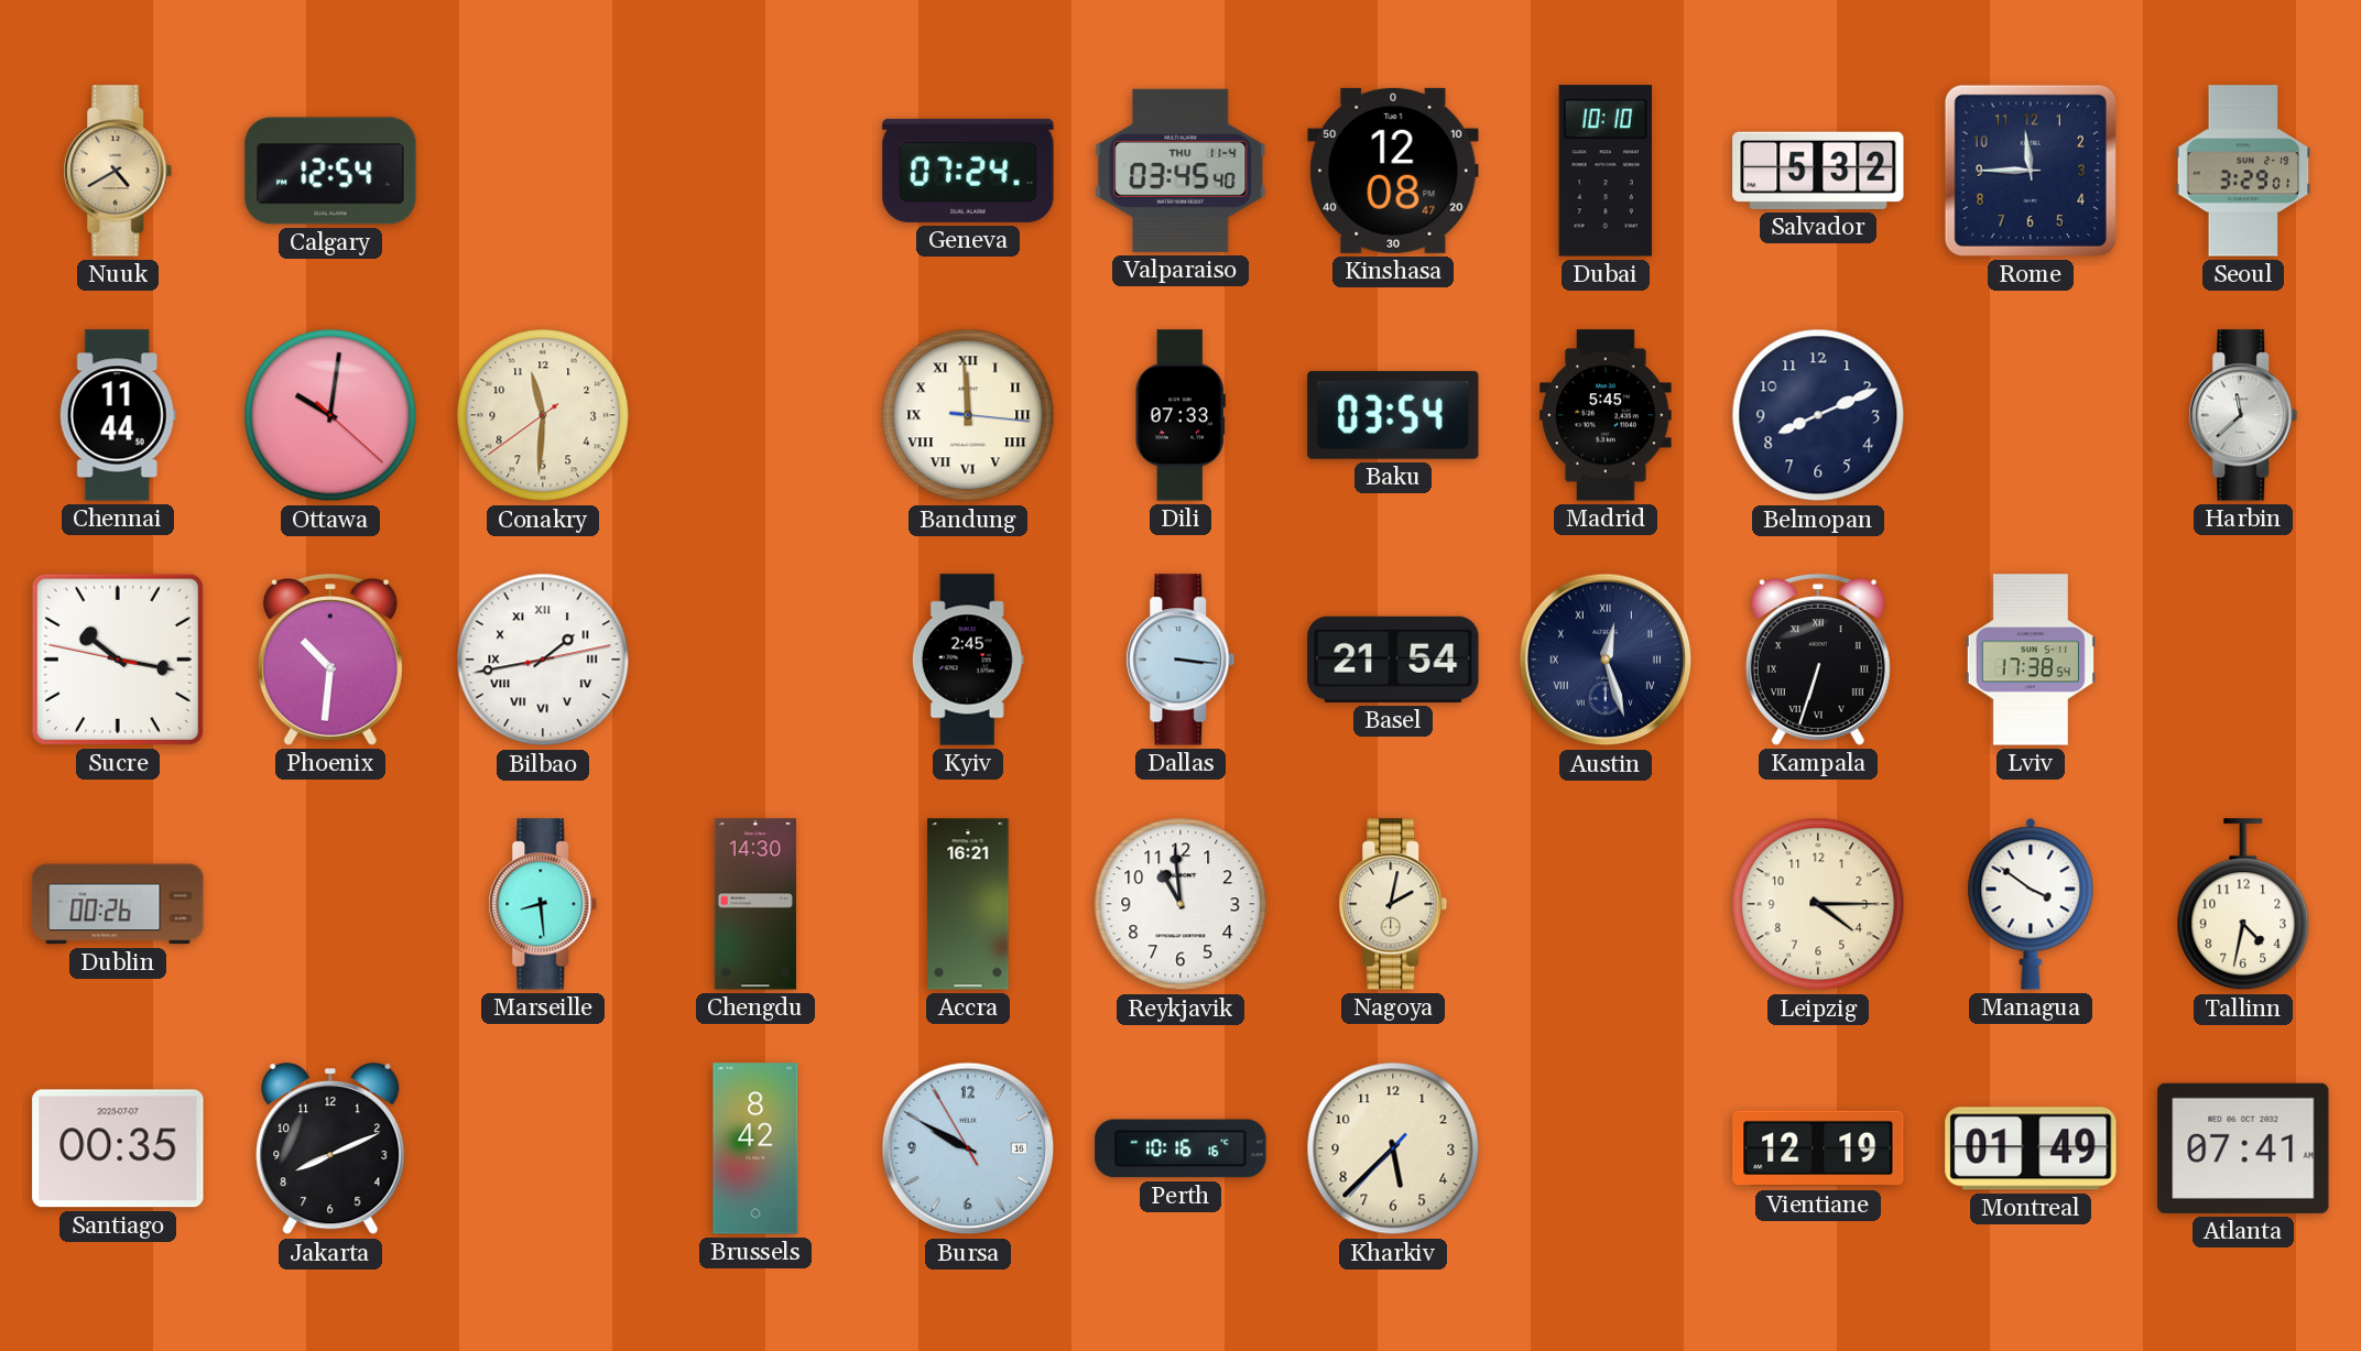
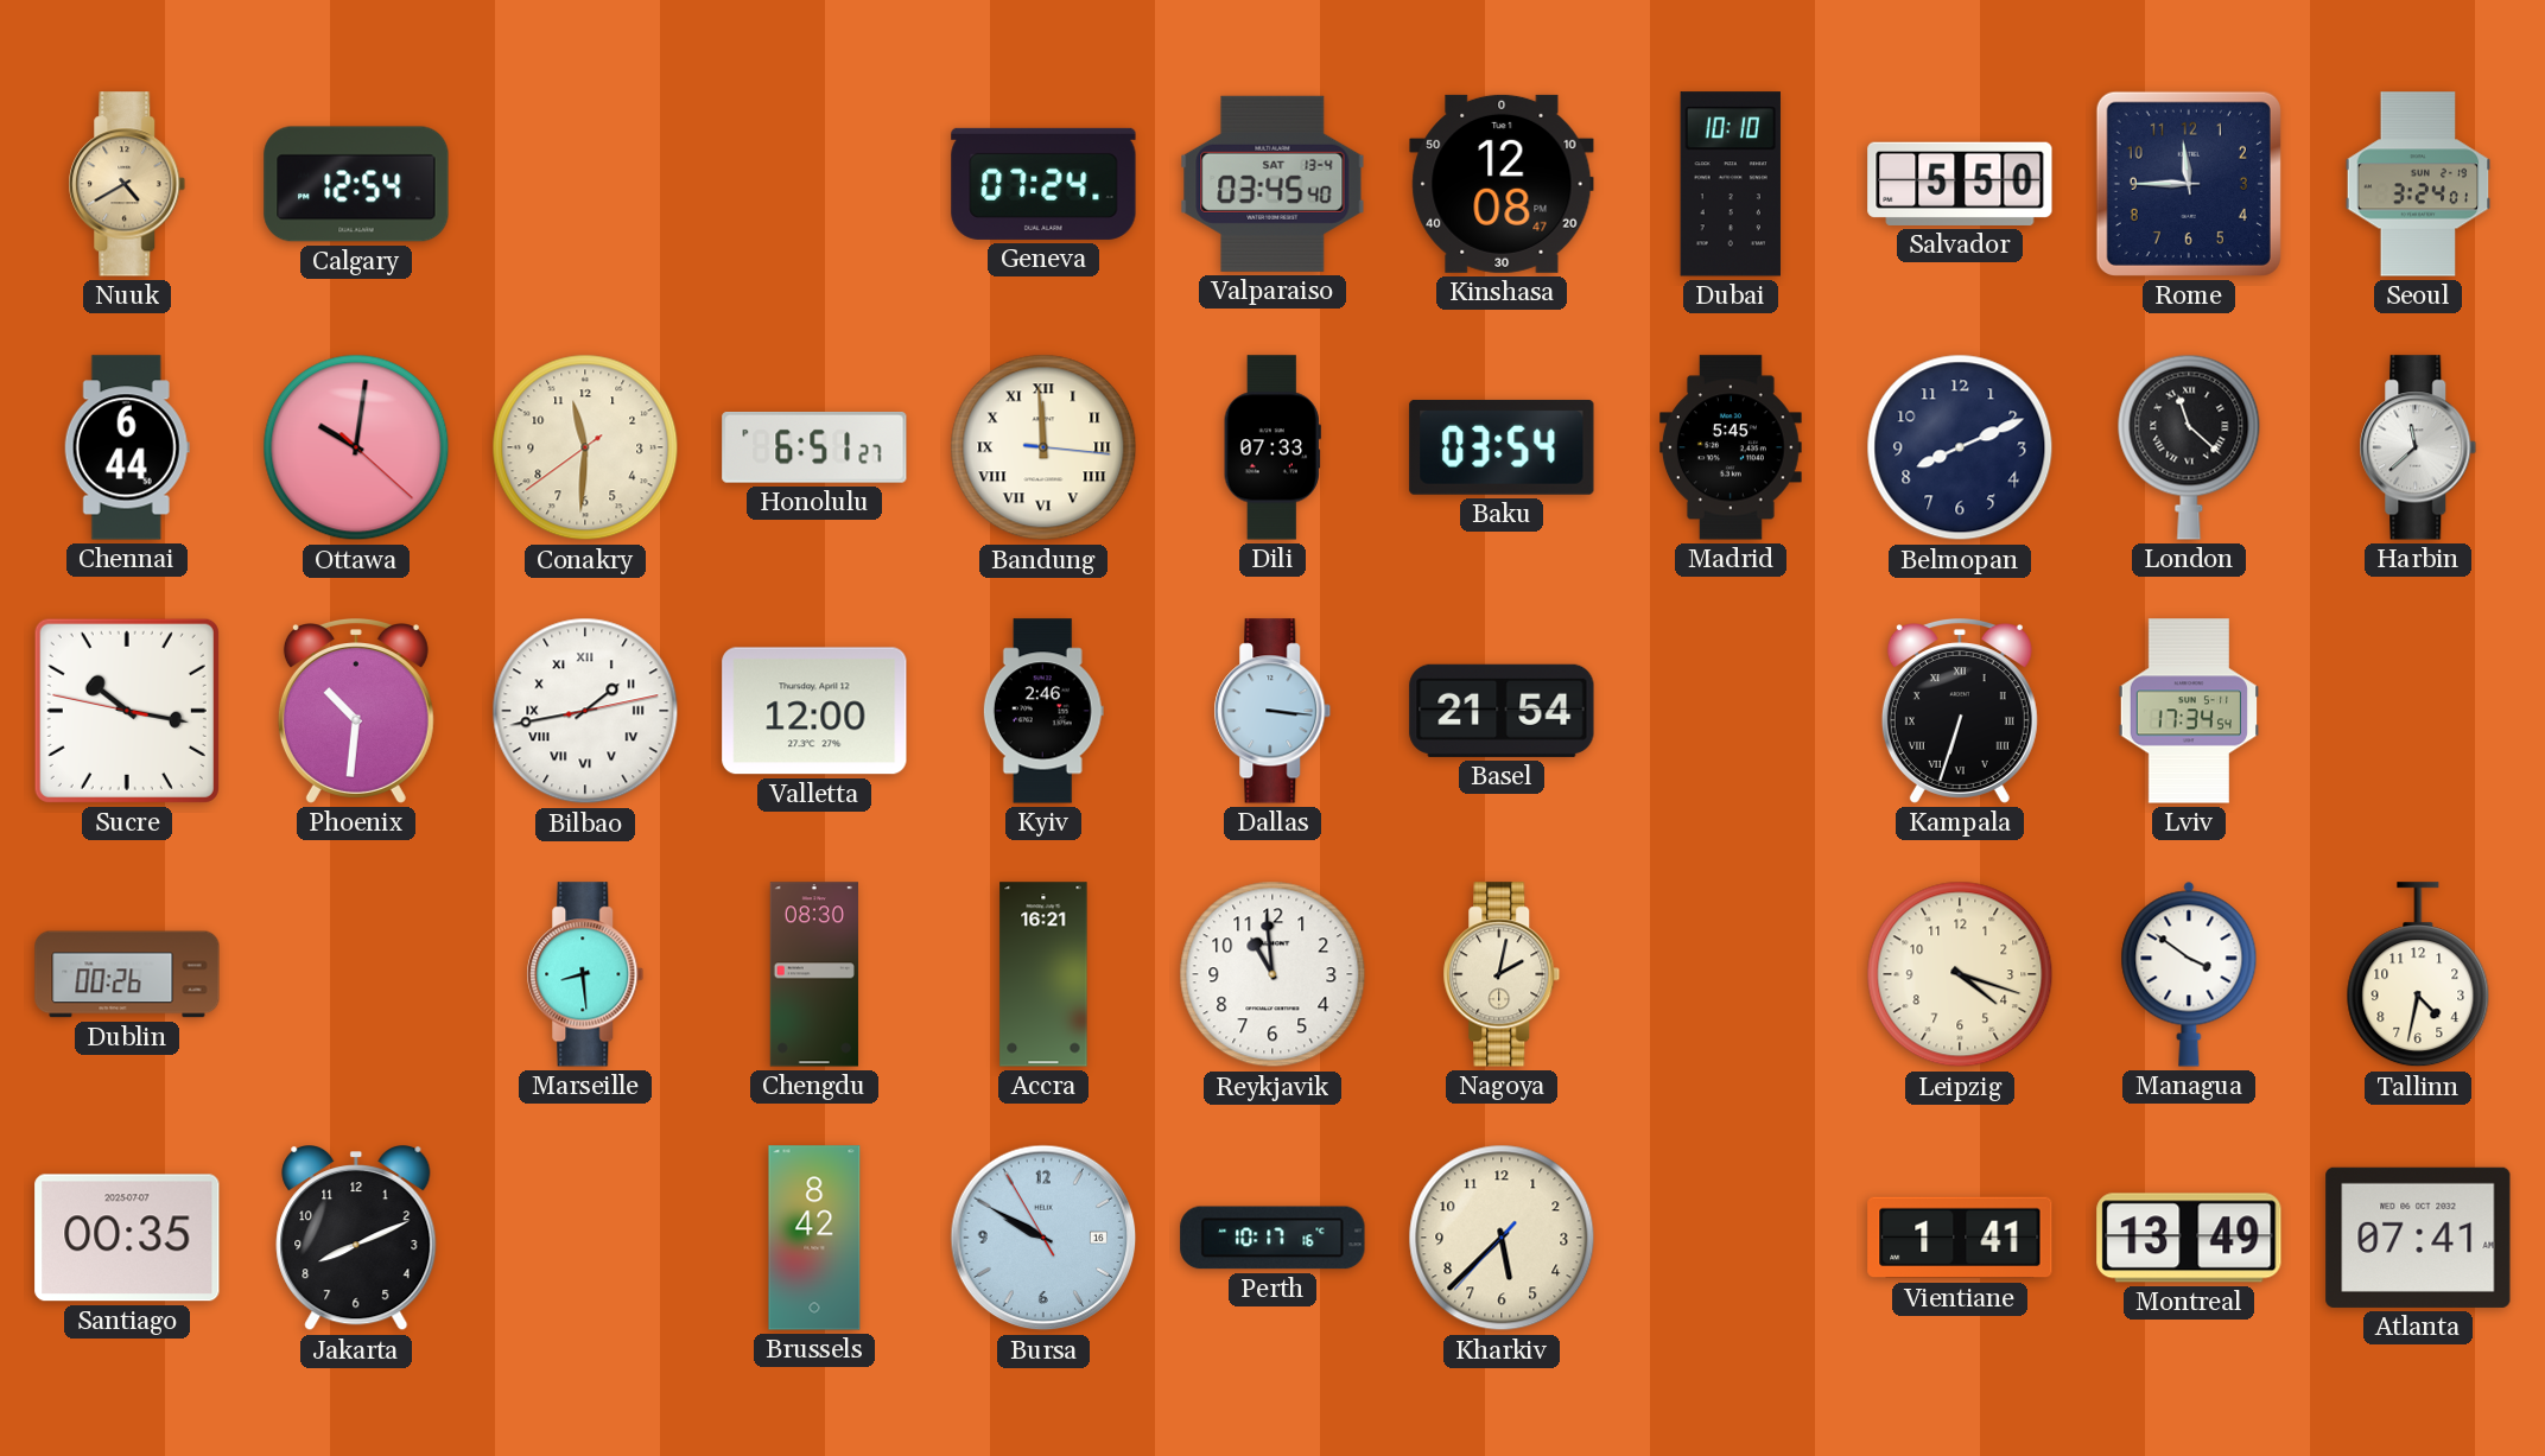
Valparaiso date: THU 11-4 -> SAT 13-4
Salvador: 5:32 -> 5:50
Seoul: 3:29 -> 3:24
Chennai: 11:44 -> 6:44
Honolulu: none -> 6:51
London: none -> 11:22
Valletta: none -> 12:00
Kyiv: 2:45 -> 2:46
Austin: 12:27 -> none
Lviv: 17:38 -> 17:34
Chengdu: 14:30 -> 08:30
Leipzig: 4:15 -> 4:18
Perth: 10:16 -> 10:17
Vientiane: 12:19 -> 1:41
Montreal: 01:49 -> 13:49
